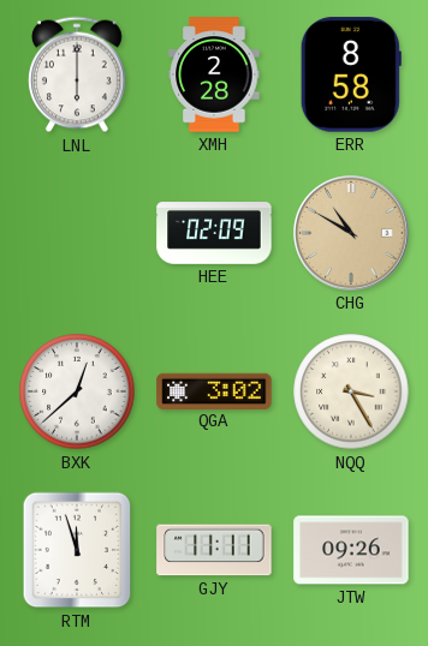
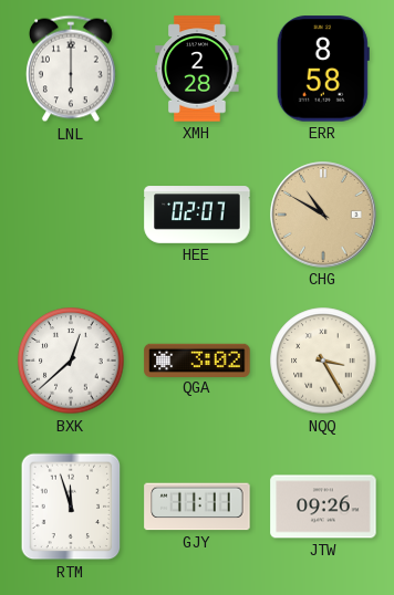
HEE: 02:09 -> 02:07
